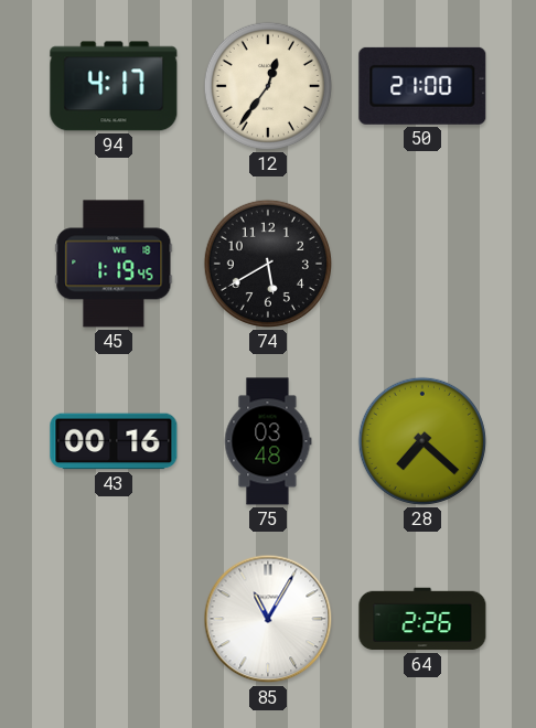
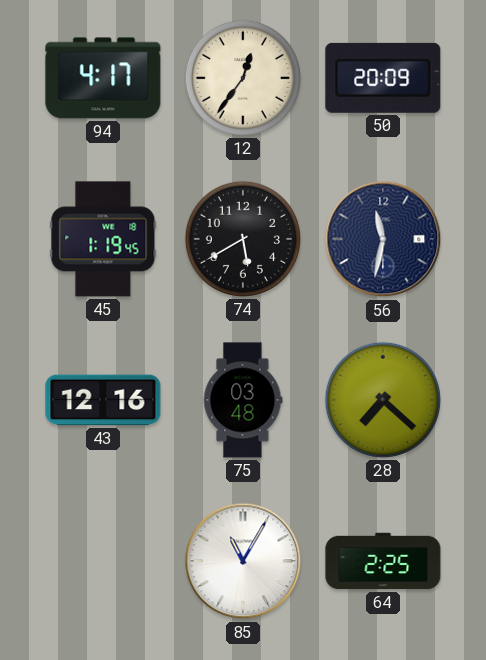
50: 21:00 -> 20:09
56: none -> 11:32
43: 00:16 -> 12:16
64: 2:26 -> 2:25
